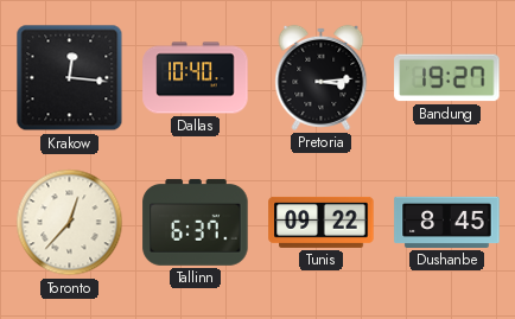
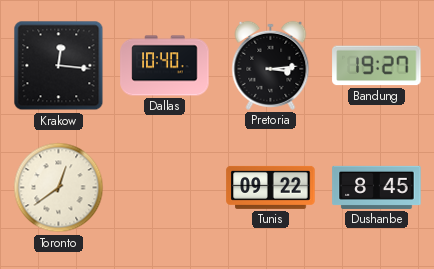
Toronto: 12:37 -> 12:39
Tallinn: 6:37 -> none
